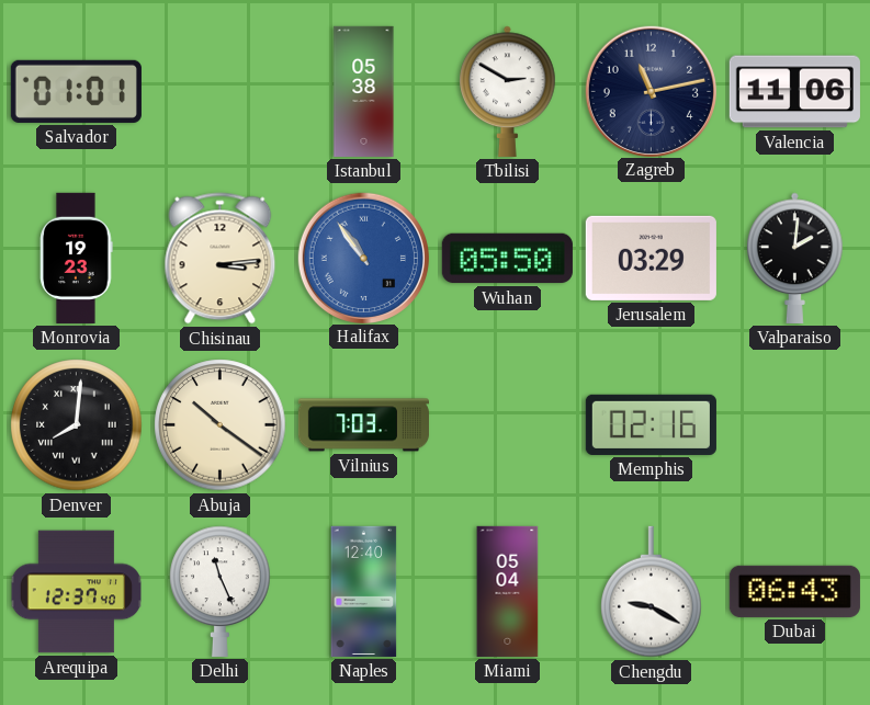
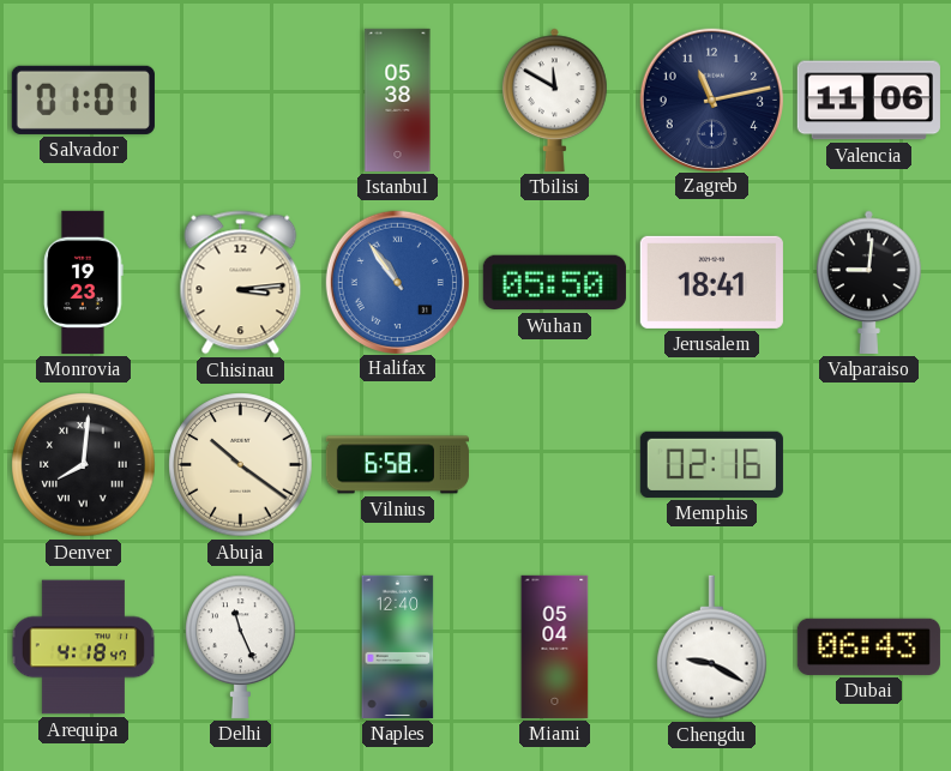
Tbilisi: 2:50 -> 11:50
Jerusalem: 03:29 -> 18:41
Valparaiso: 2:01 -> 9:01
Vilnius: 7:03 -> 6:58
Arequipa: 12:37 -> 4:18
